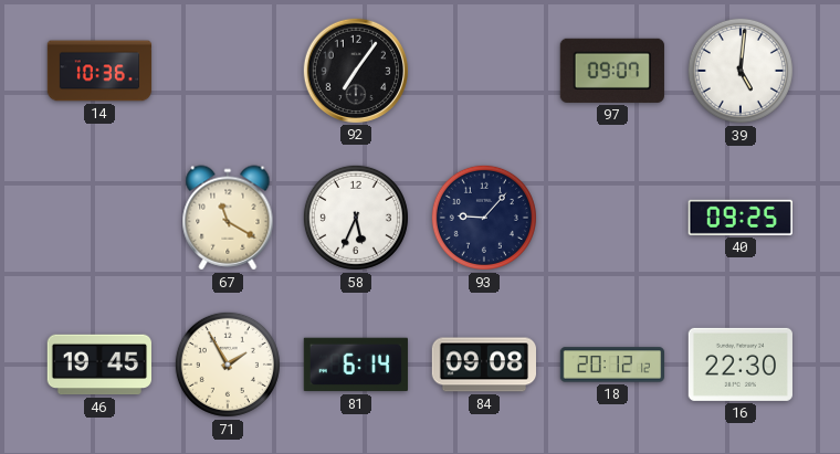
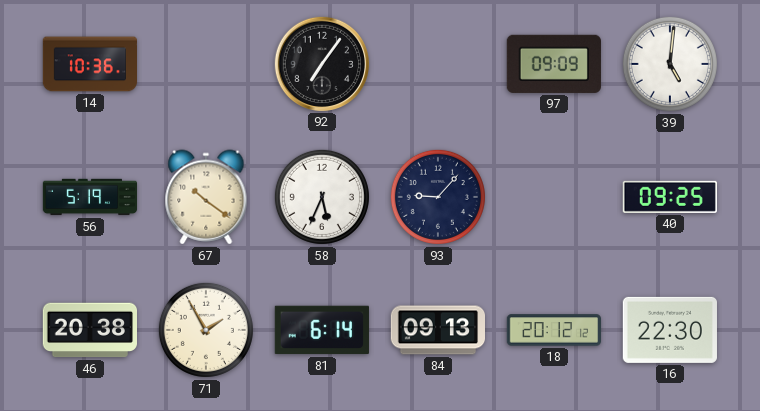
97: 09:07 -> 09:09
56: none -> 5:19
67: 11:20 -> 10:21
46: 19:45 -> 20:38
84: 09:08 -> 09:13
